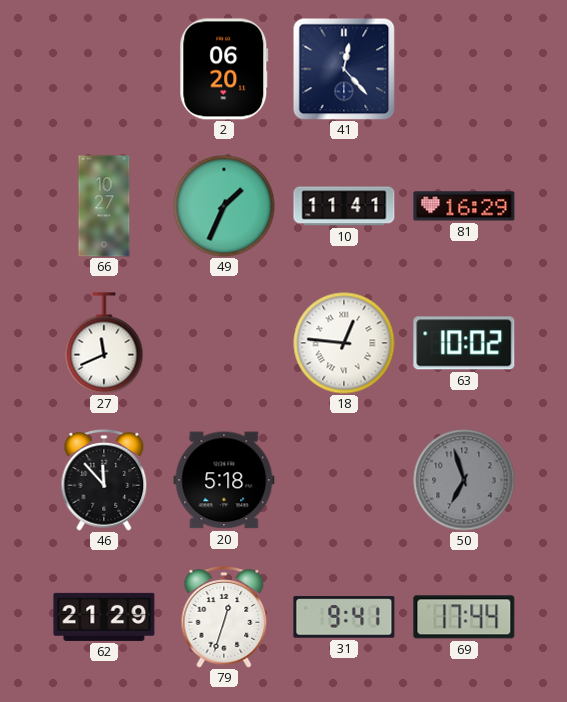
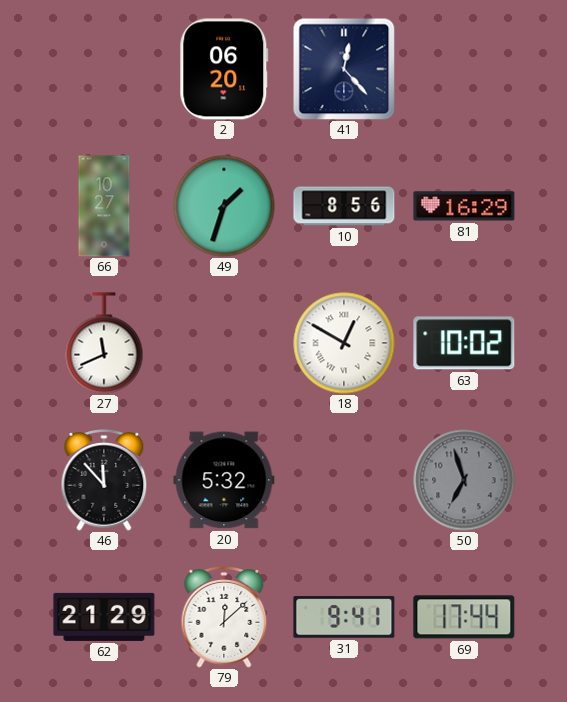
49: 1:34 -> 1:33
10: 11:41 -> 8:56
18: 12:46 -> 12:50
20: 5:18 -> 5:32
79: 12:33 -> 12:08
